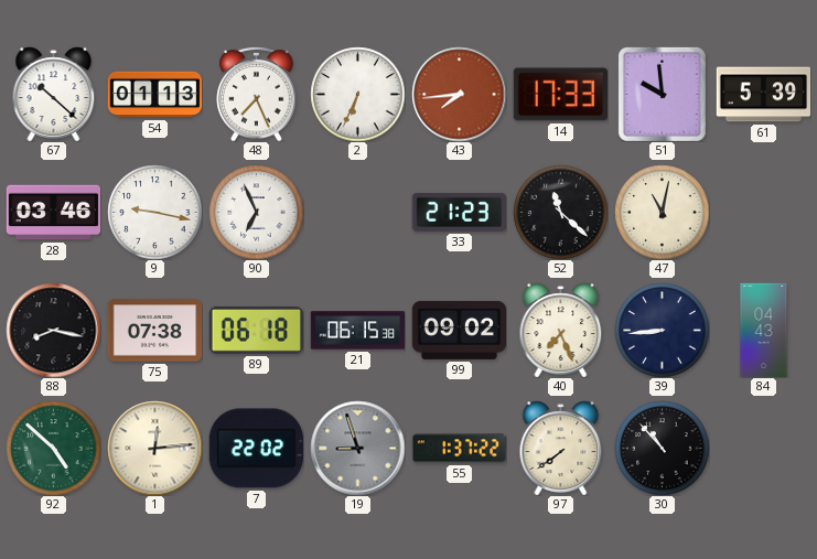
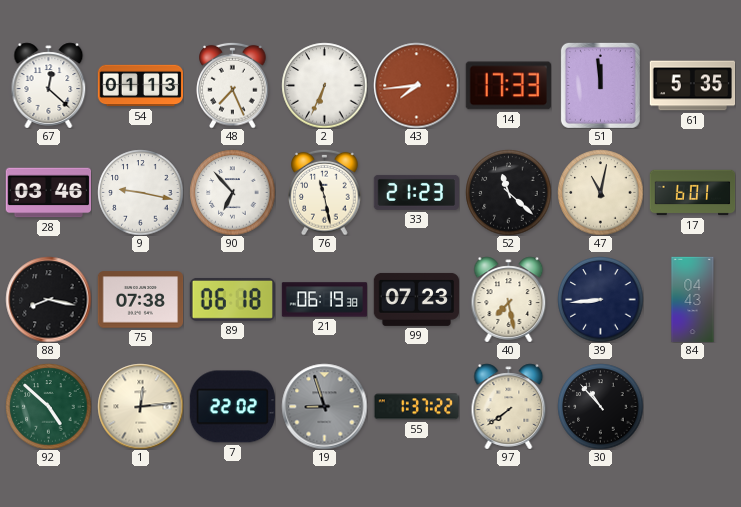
67: 10:22 -> 12:22
51: 9:59 -> 11:59
61: 5:39 -> 5:35
90: 6:56 -> 6:53
76: none -> 11:28
17: none -> 6:01
21: 06:15 -> 06:19
99: 09:02 -> 07:23
40: 7:26 -> 7:28
